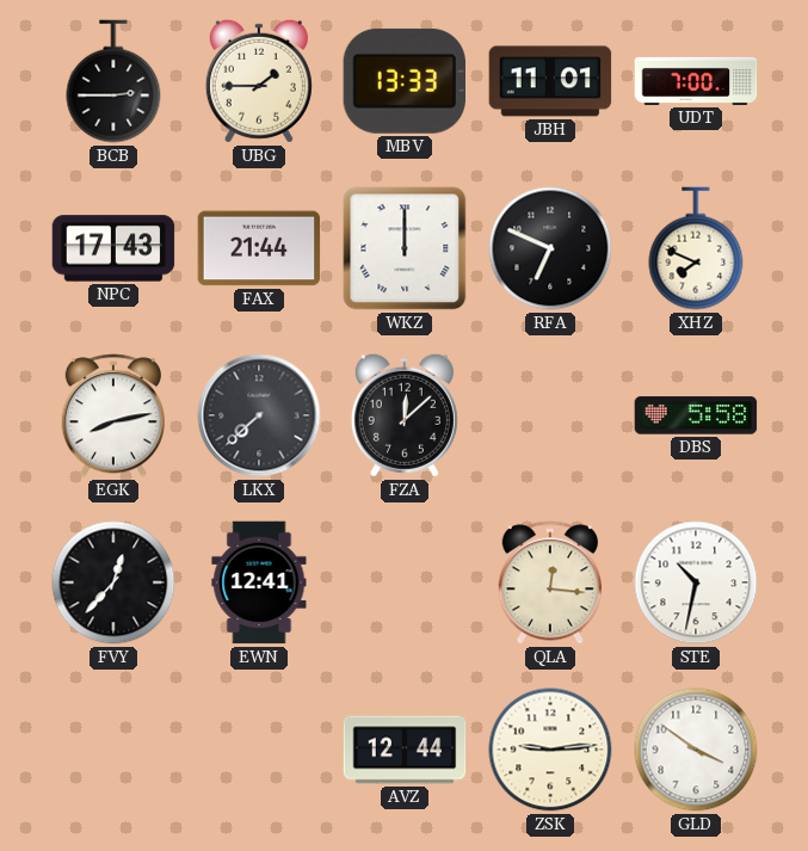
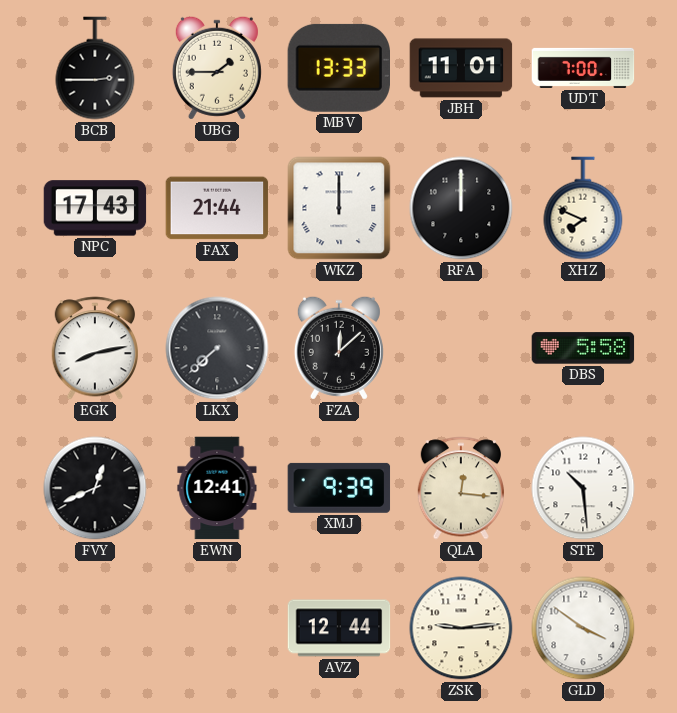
RFA: 6:49 -> 12:00
FVY: 12:37 -> 12:41
XMJ: none -> 9:39
STE: 10:32 -> 10:29
